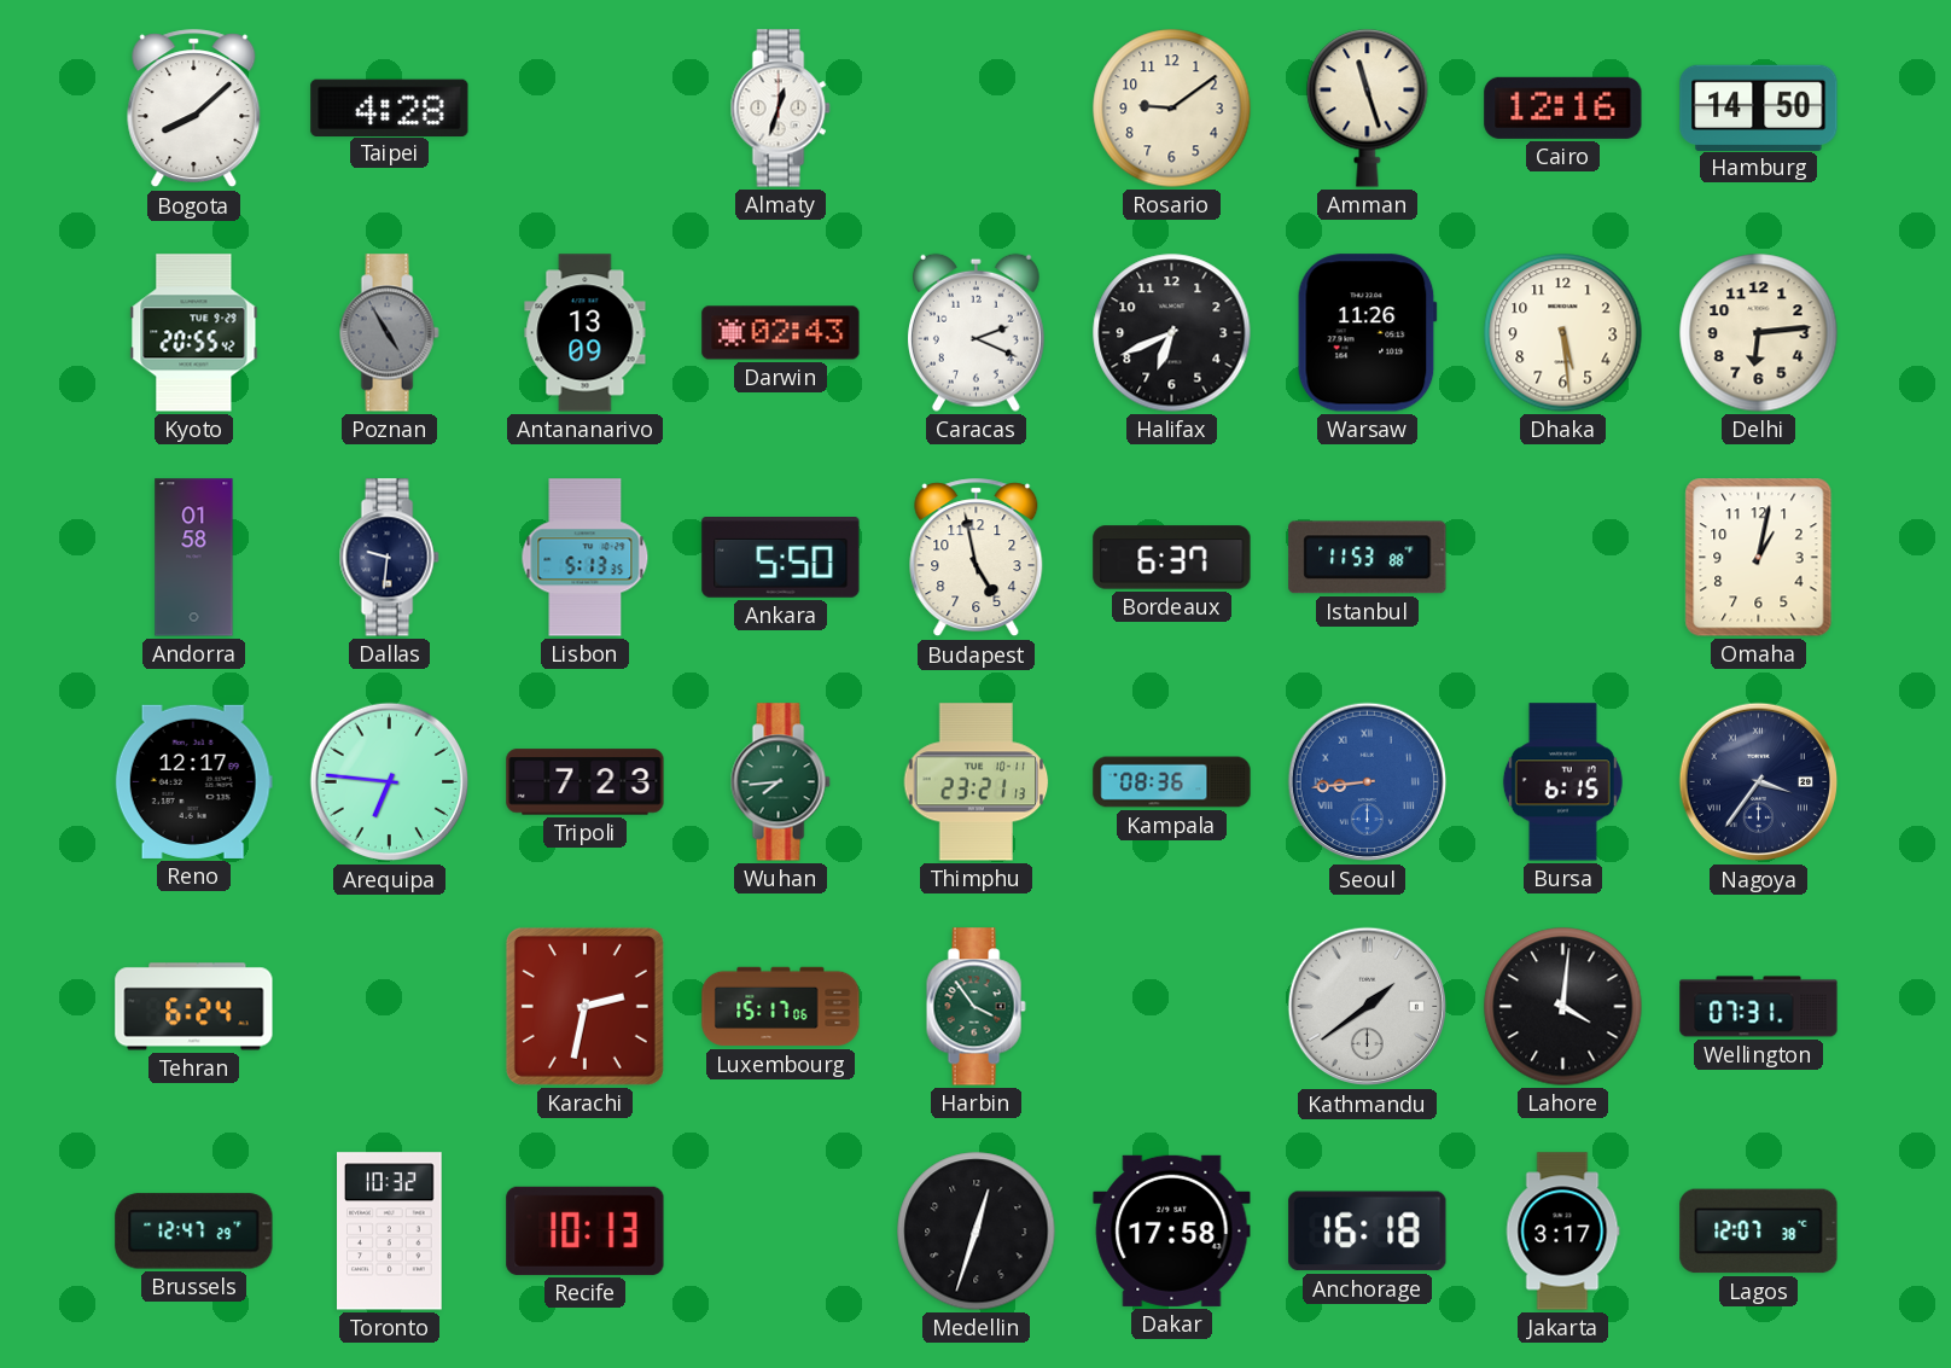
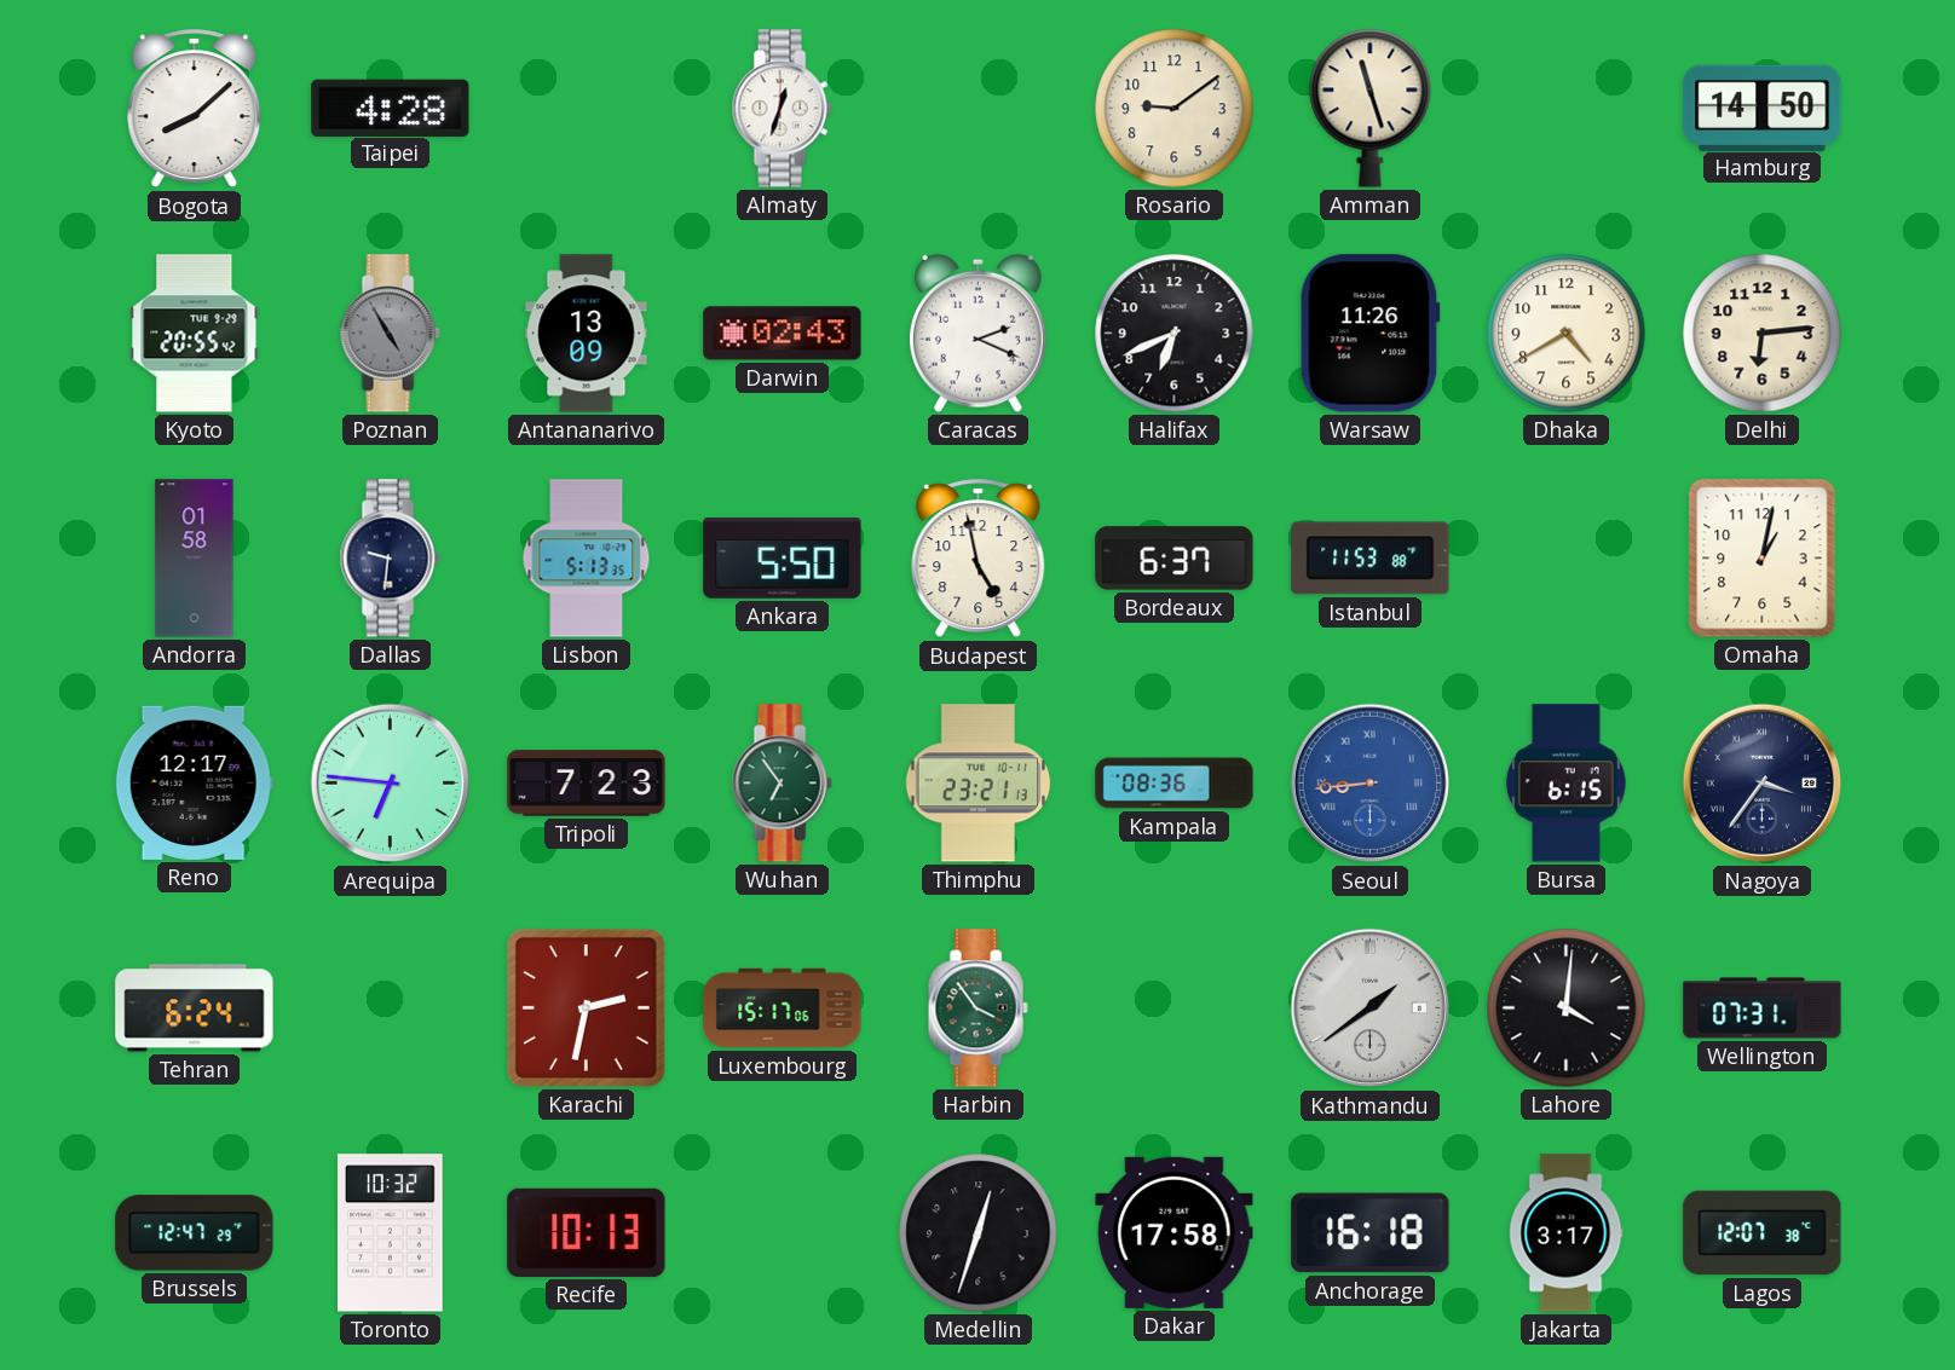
Cairo: 12:16 -> none
Dhaka: 5:29 -> 4:40
Wuhan: 7:44 -> 6:54
